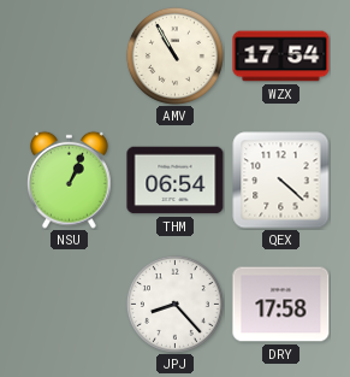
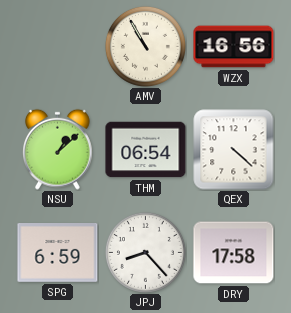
WZX: 17:54 -> 16:56
NSU: 1:04 -> 1:08
SPG: none -> 6:59
